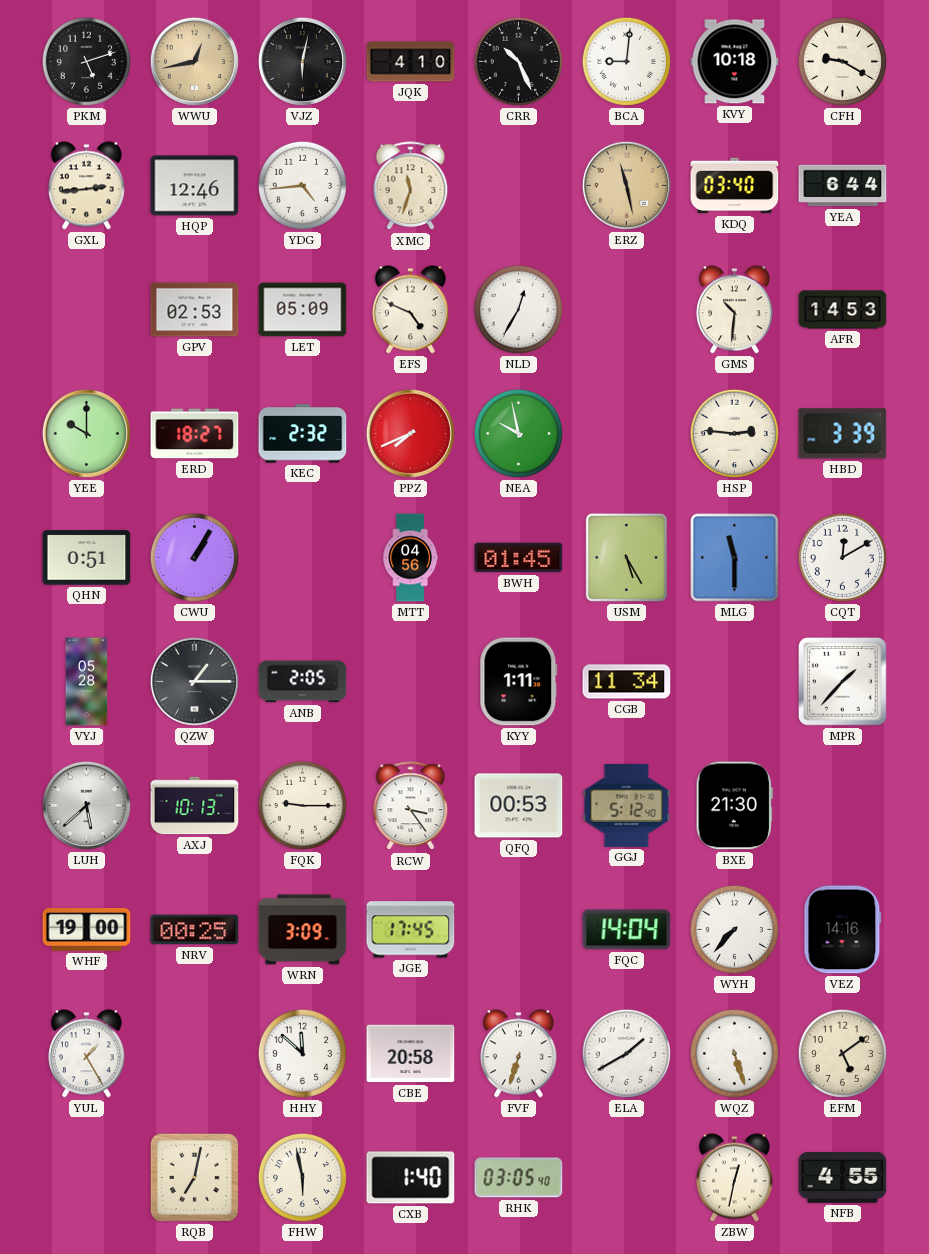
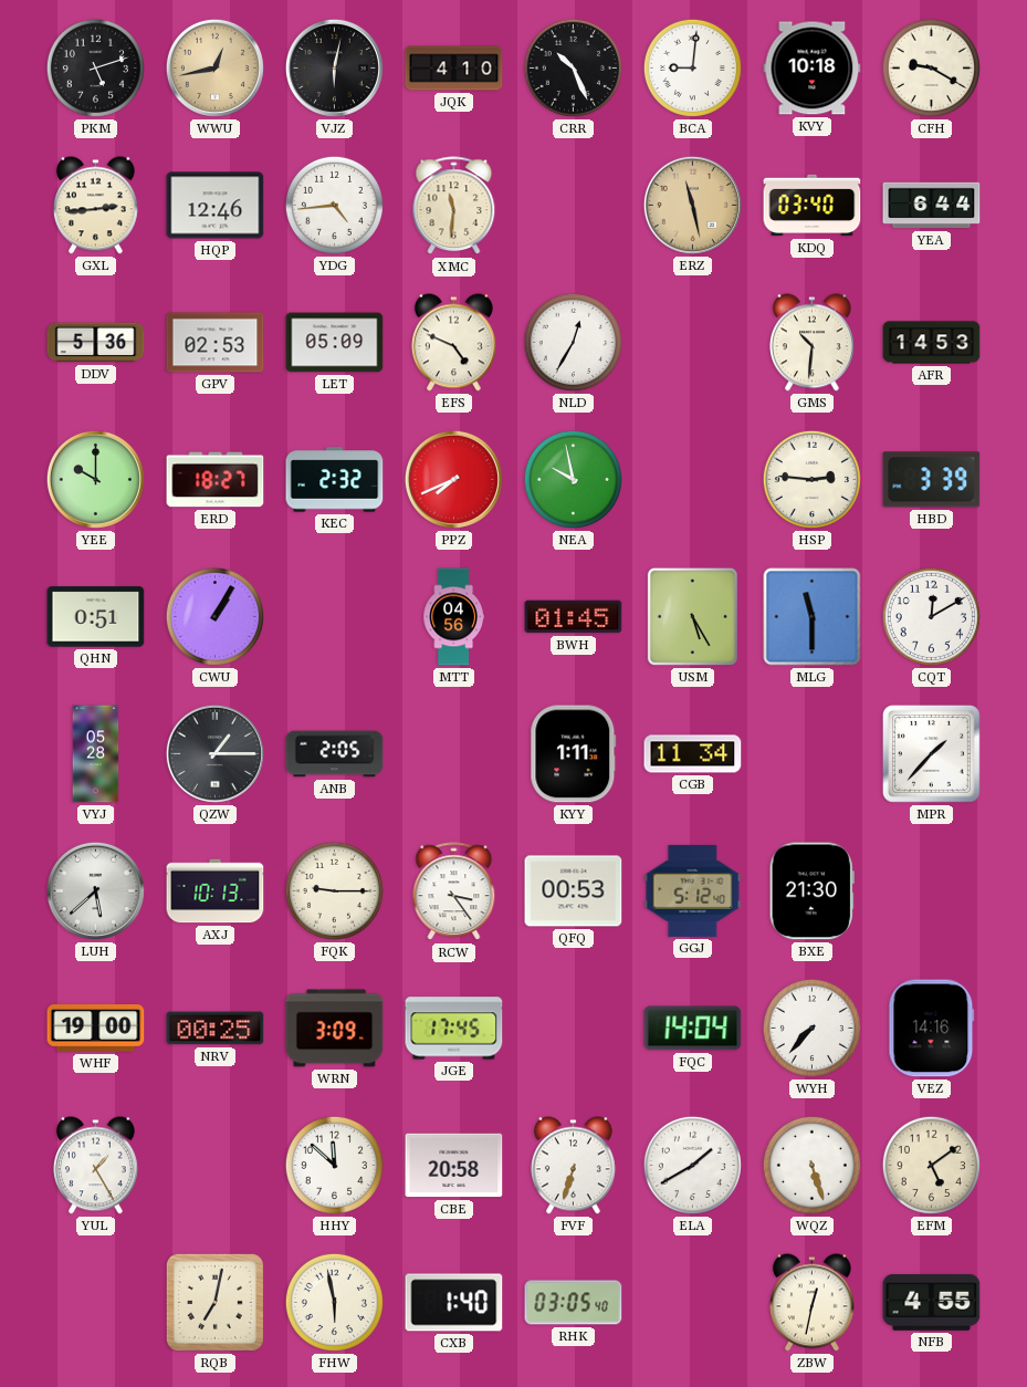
XMC: 11:33 -> 11:31
DDV: none -> 5:36
